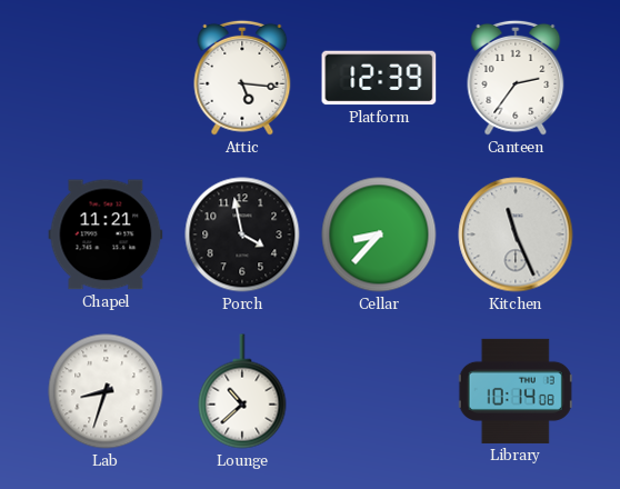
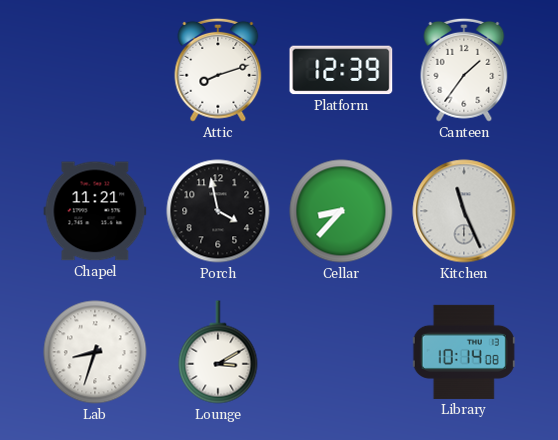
Attic: 5:16 -> 8:12
Canteen: 2:36 -> 1:36
Lounge: 10:38 -> 3:10
